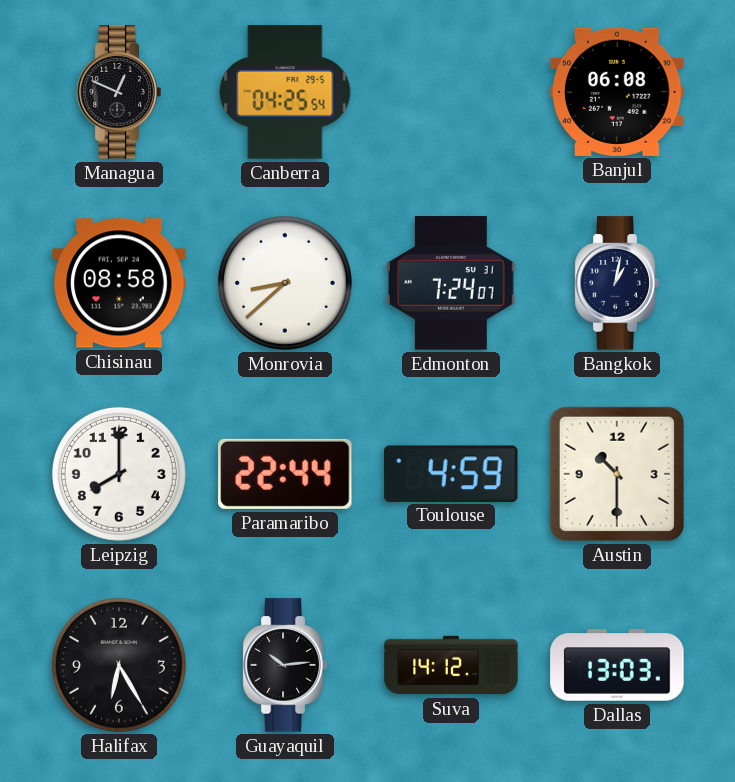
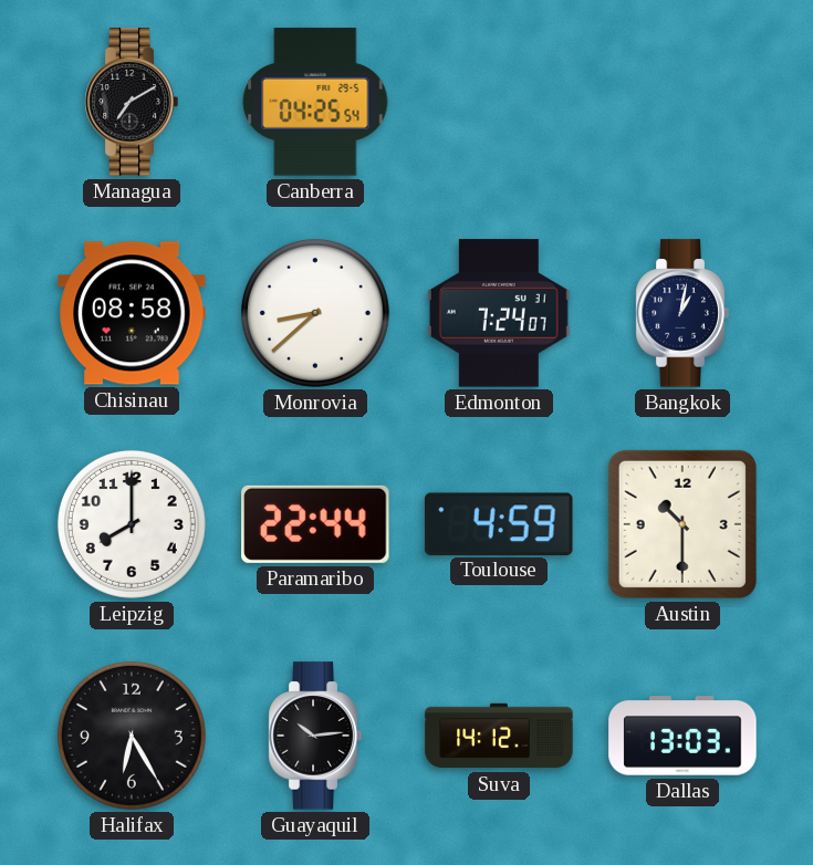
Managua: 12:49 -> 7:10
Banjul: 06:08 -> none
